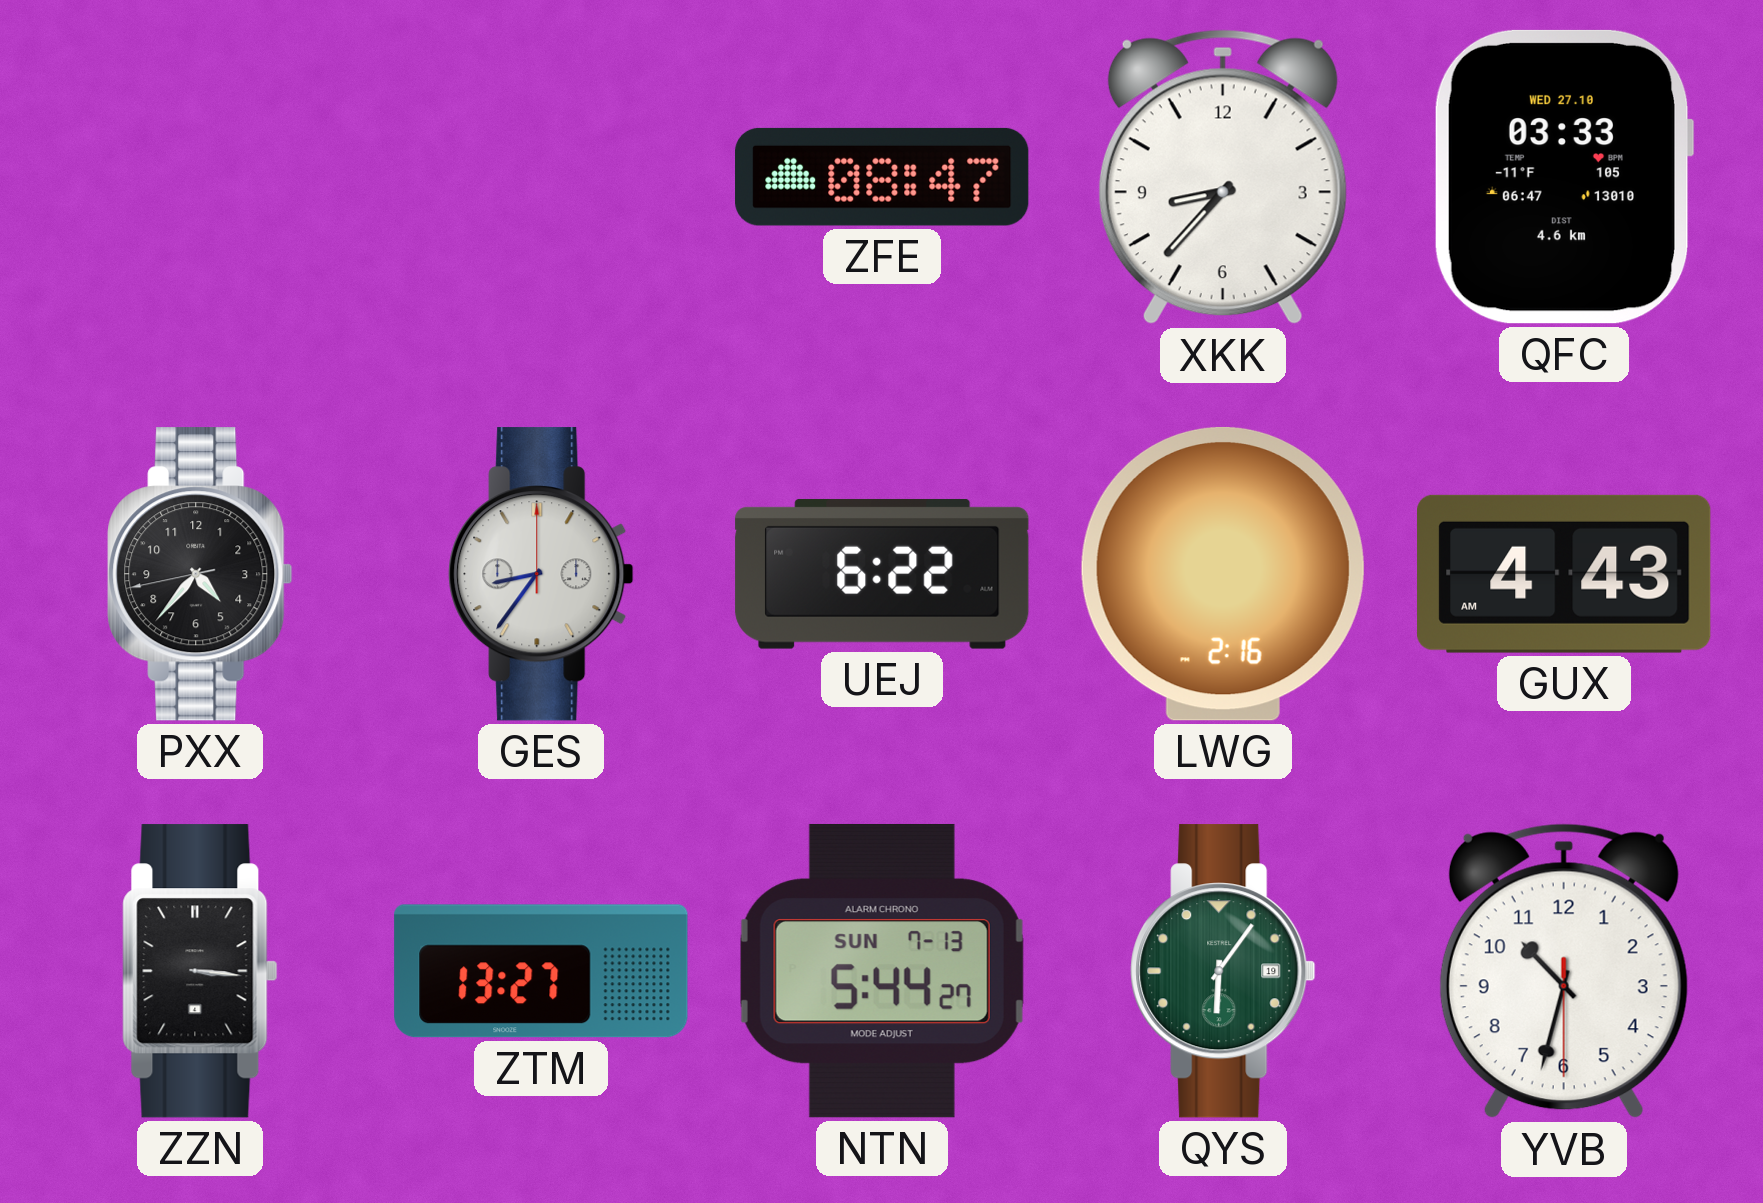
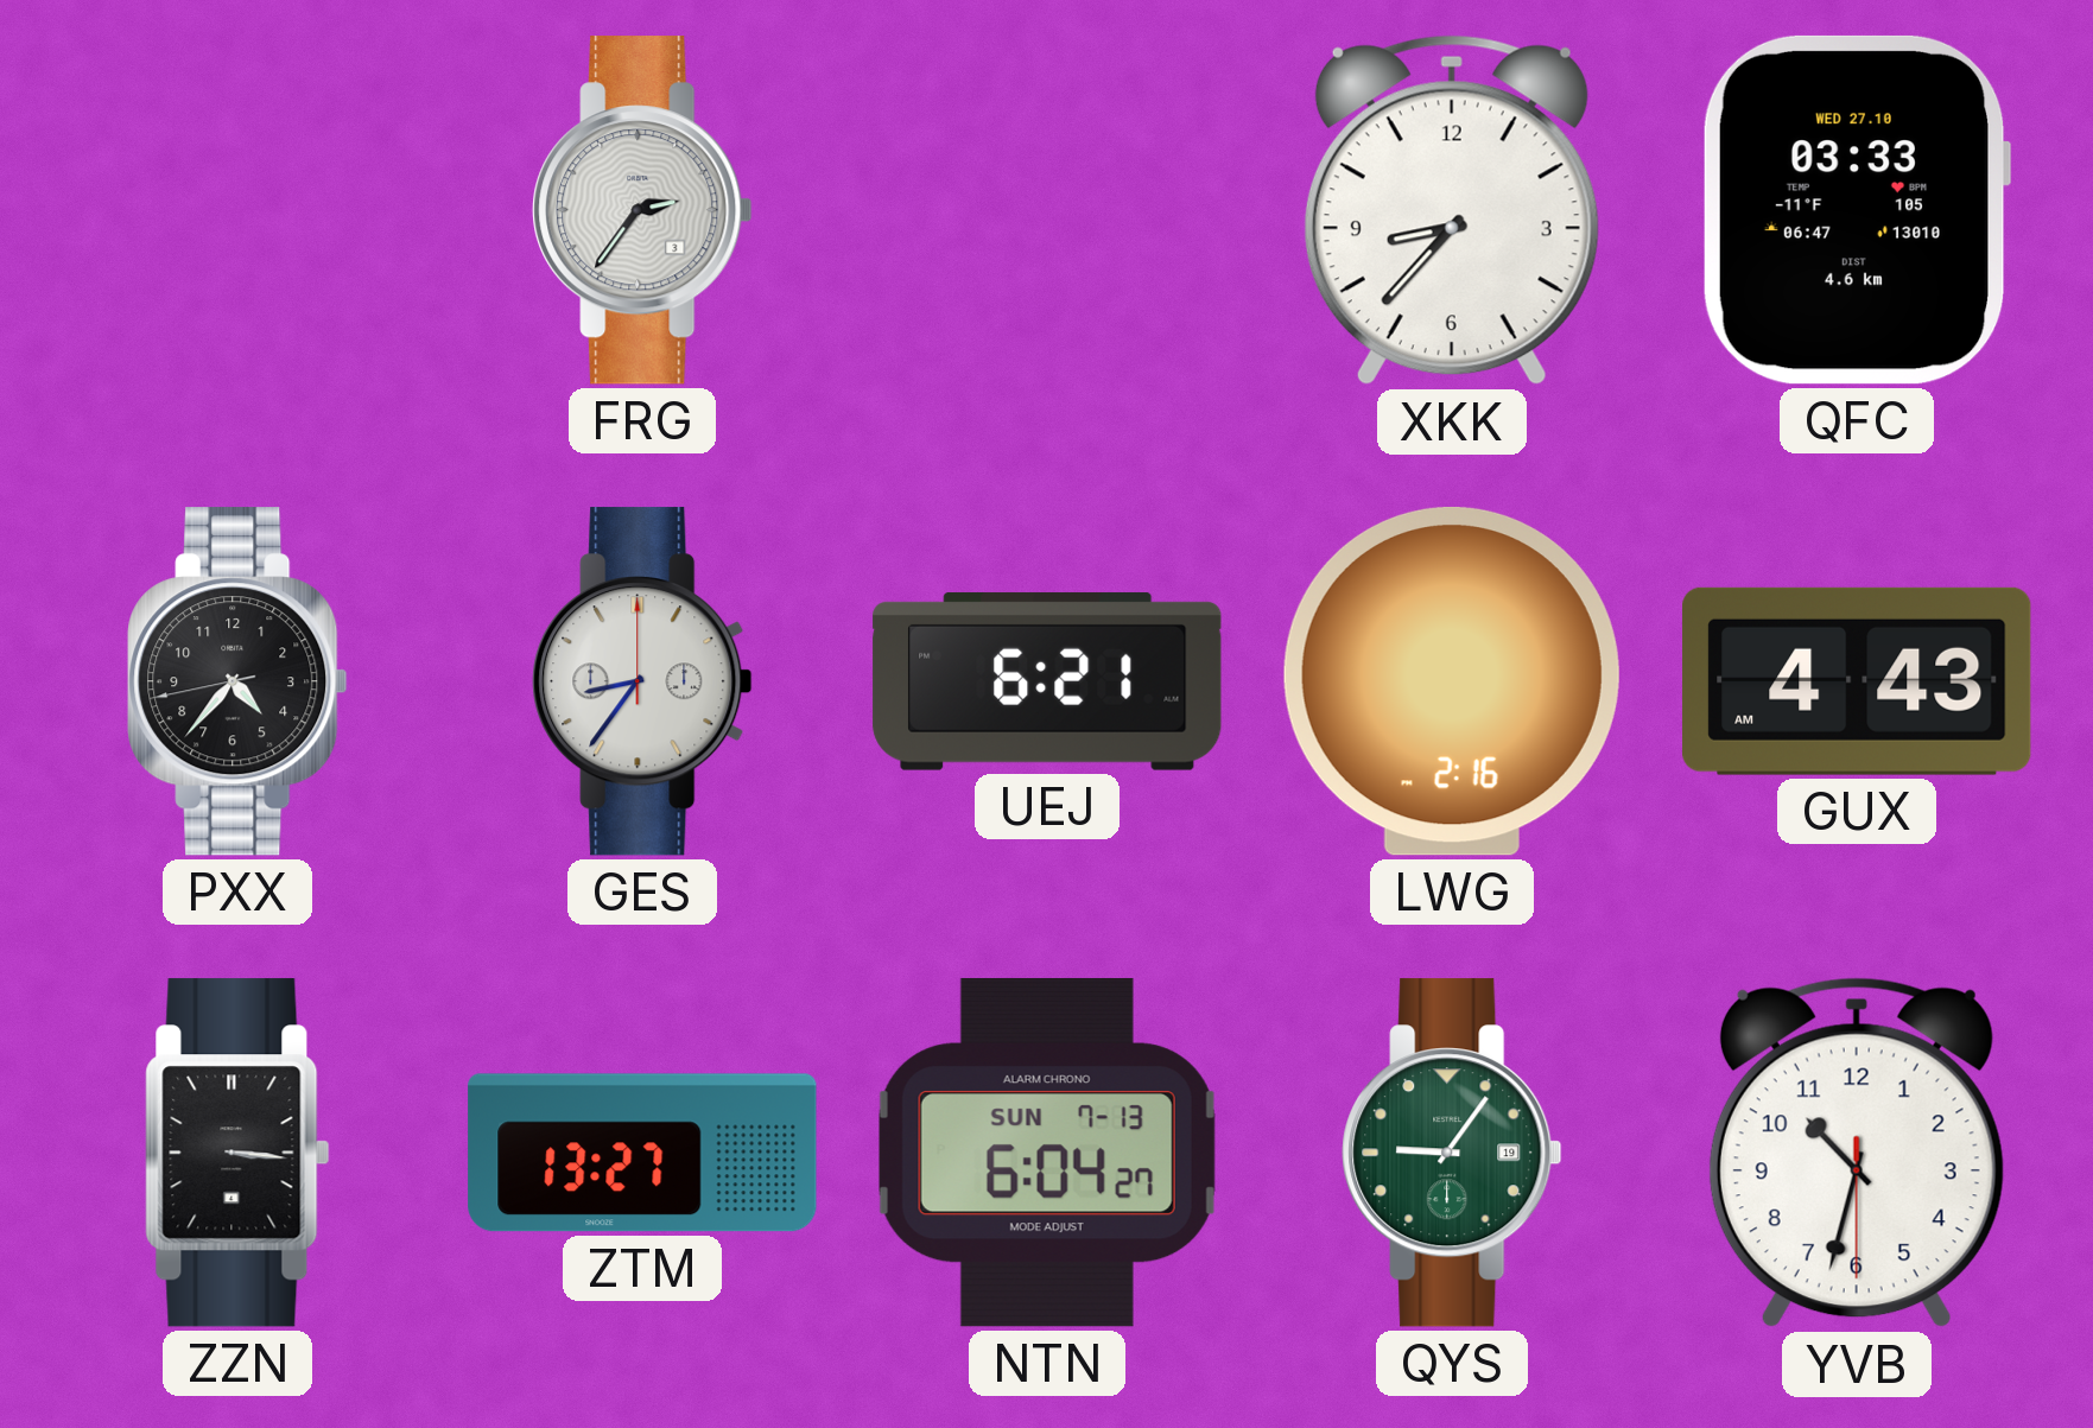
FRG: none -> 2:36
ZFE: 08:47 -> none
UEJ: 6:22 -> 6:21
NTN: 5:44 -> 6:04
QYS: 6:06 -> 9:06
